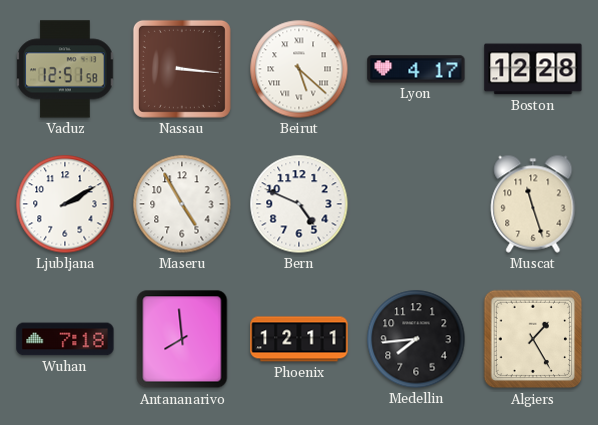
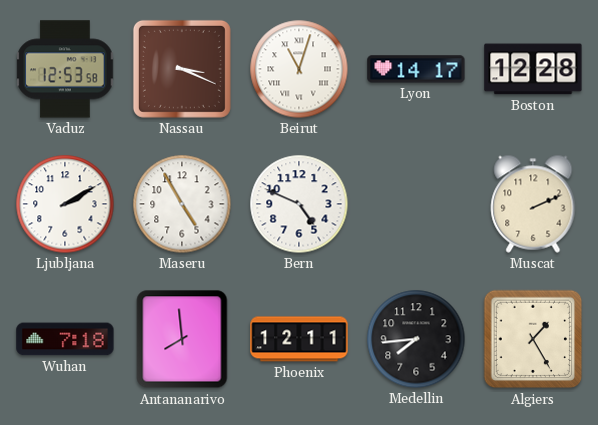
Vaduz: 12:51 -> 12:53
Nassau: 3:16 -> 3:19
Beirut: 5:22 -> 11:03
Lyon: 4:17 -> 14:17
Muscat: 11:27 -> 2:11
